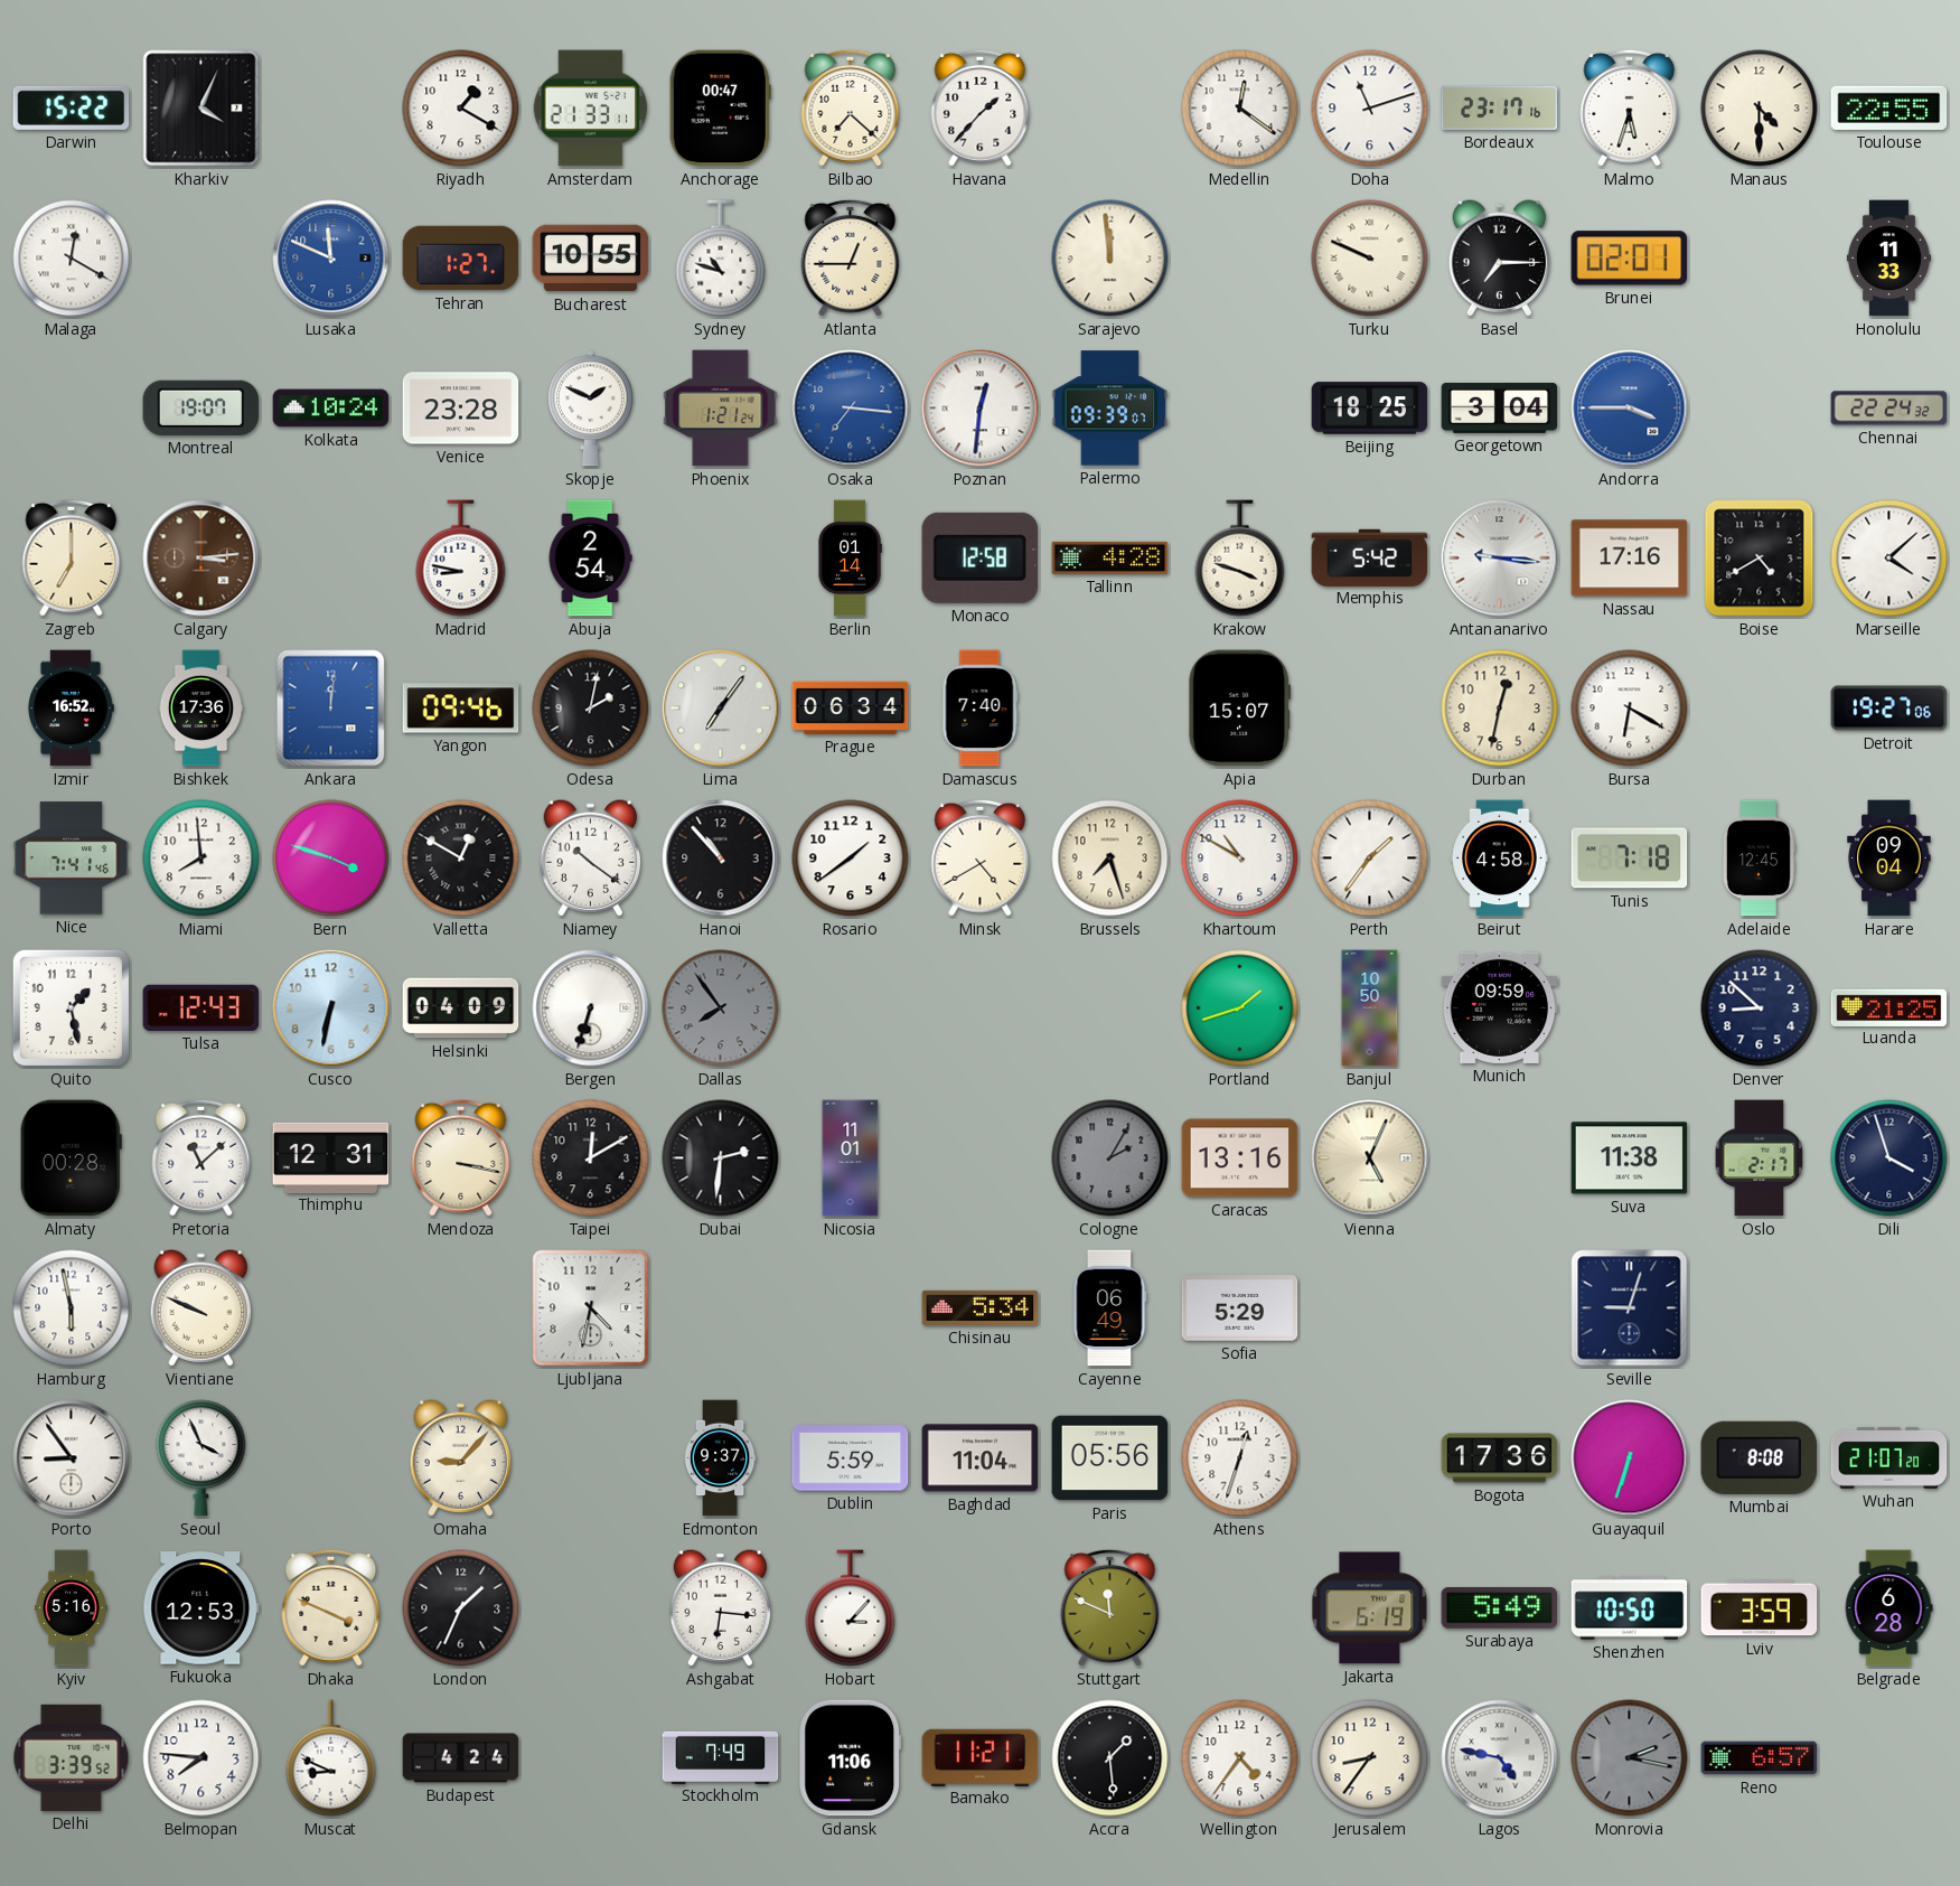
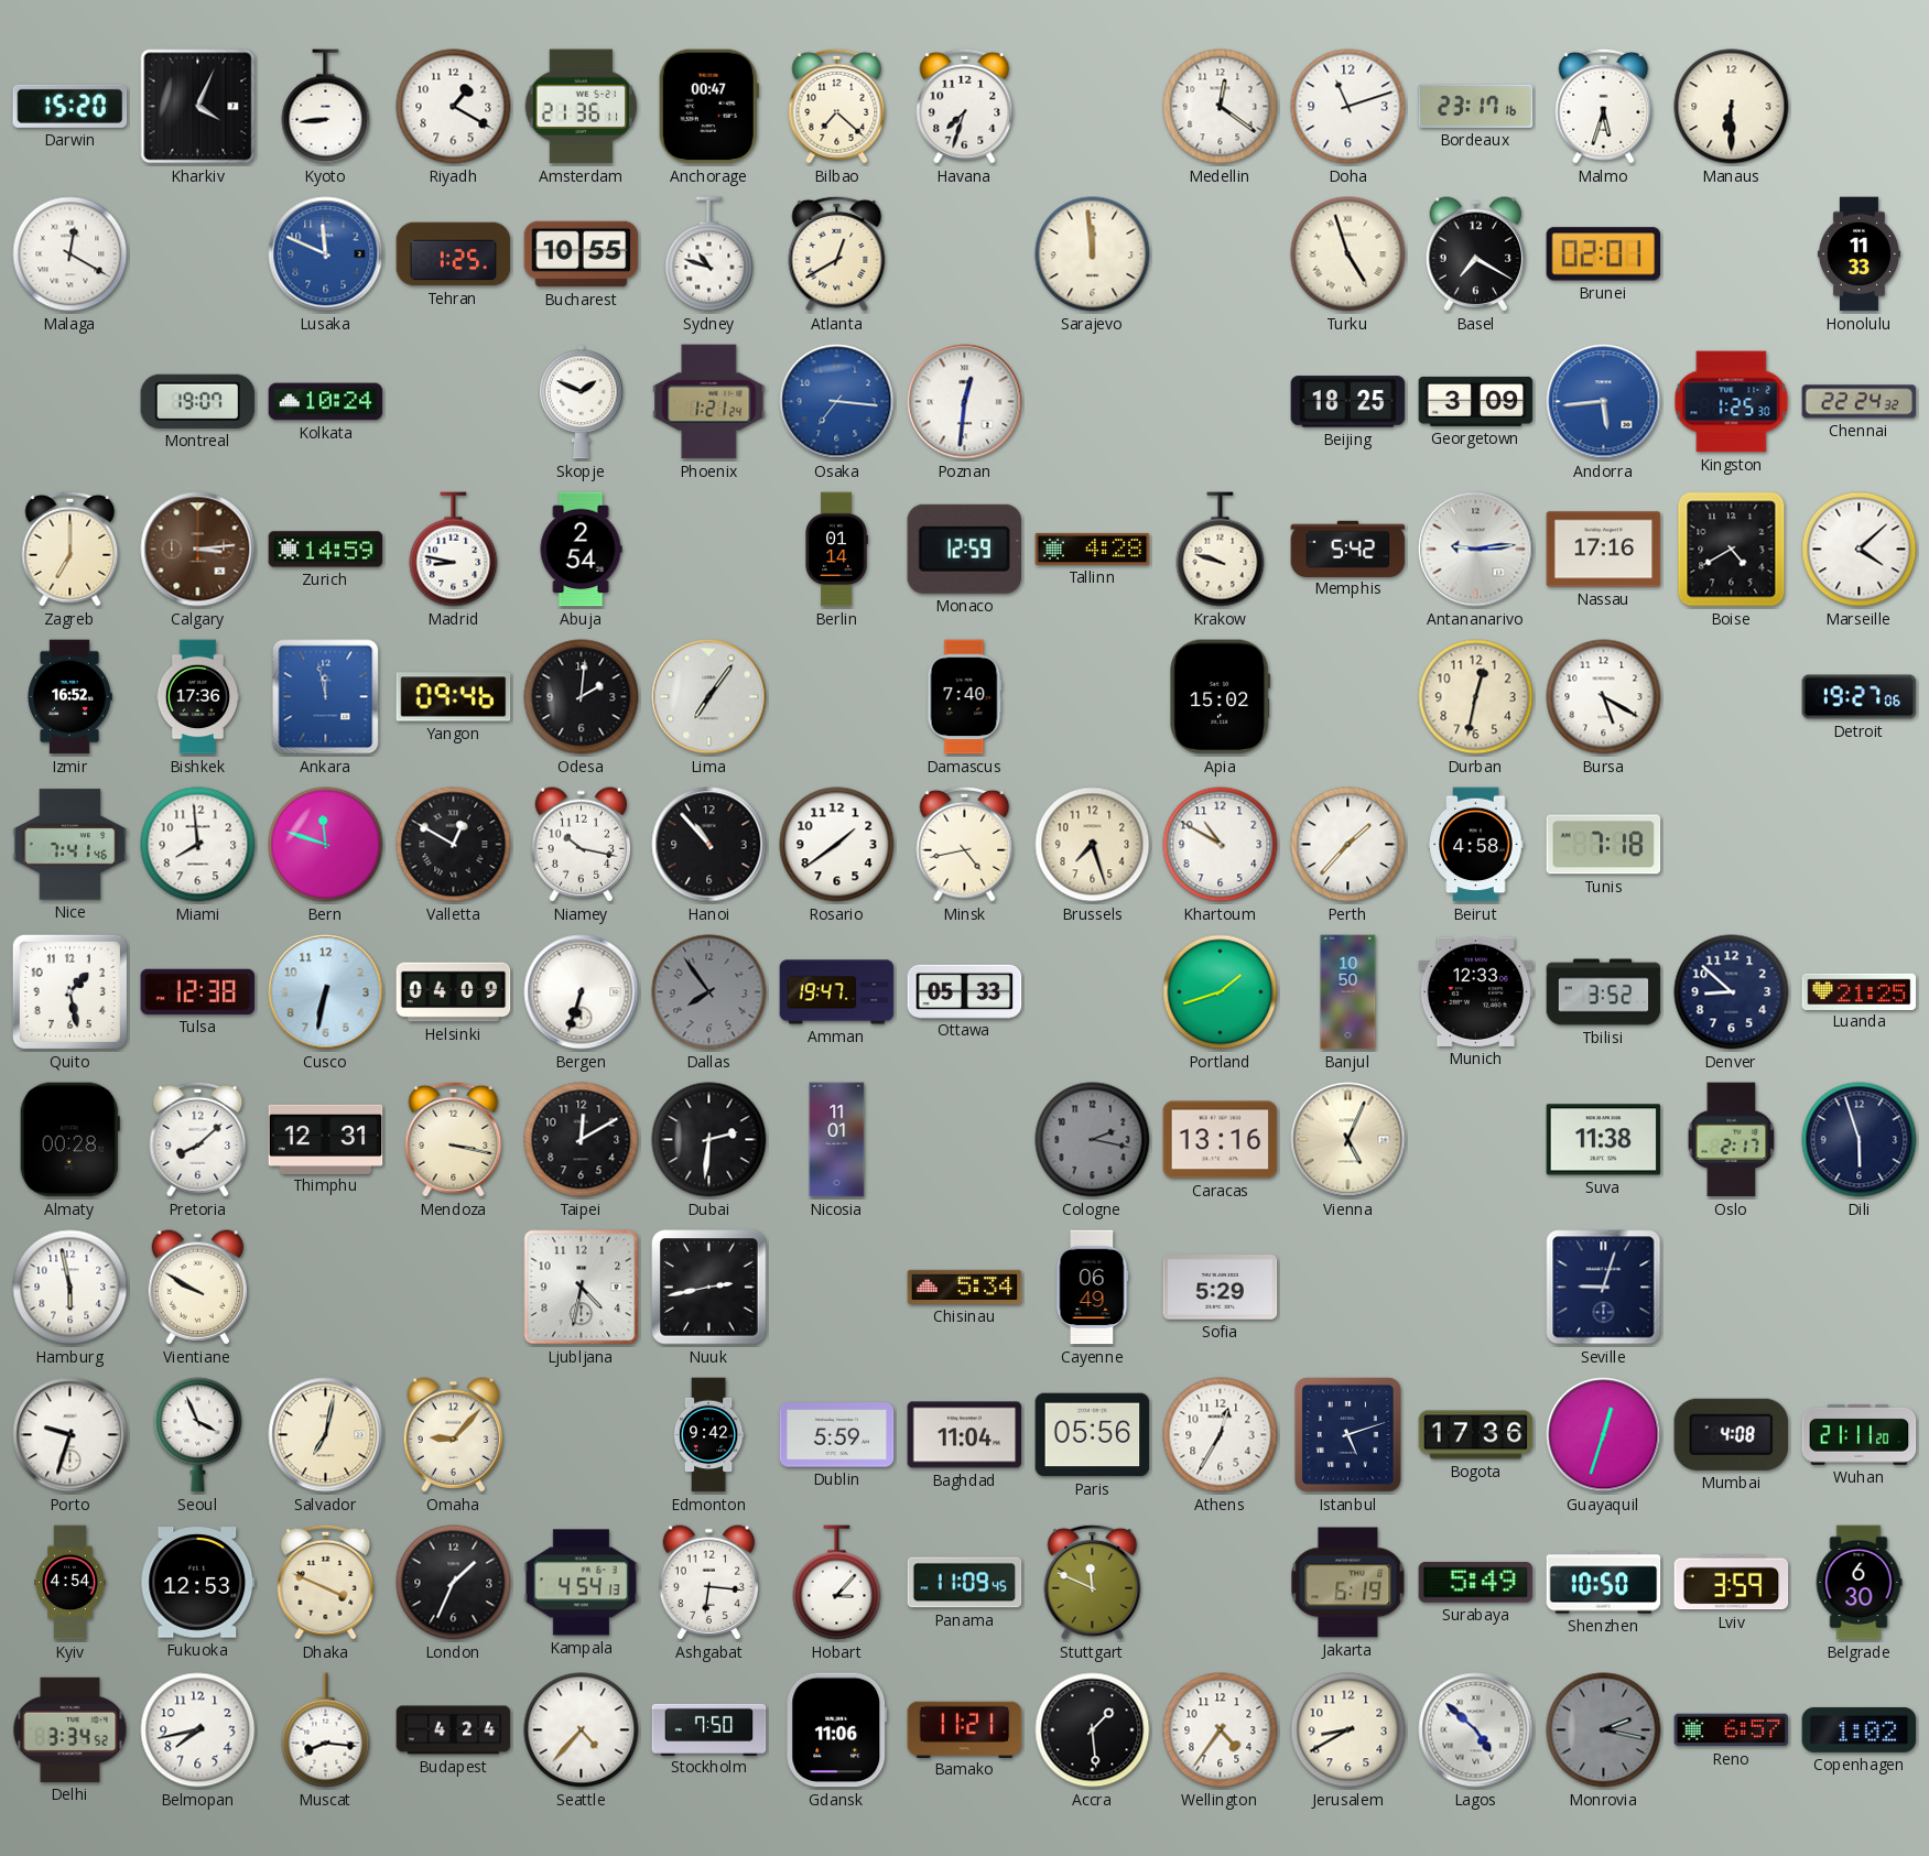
Darwin: 15:22 -> 15:20
Kyoto: none -> 8:44
Amsterdam: 21:33 -> 21:36
Havana: 1:37 -> 7:33
Manaus: 4:30 -> 6:30
Toulouse: 22:55 -> none
Tehran: 1:27 -> 1:25
Atlanta: 12:45 -> 12:40
Turku: 9:49 -> 4:57
Basel: 7:15 -> 7:20
Venice: 23:28 -> none
Palermo: 09:39 -> none
Georgetown: 3:04 -> 3:09
Andorra: 3:45 -> 5:44
Kingston: none -> 1:25
Zurich: none -> 14:59
Monaco: 12:58 -> 12:59
Krakow: 3:48 -> 9:48
Antananarivo: 9:16 -> 9:14
Ankara: 12:01 -> 11:58
Odesa: 2:02 -> 2:01
Prague: 06:34 -> none
Apia: 15:07 -> 15:02
Bursa: 6:20 -> 5:20
Bern: 3:48 -> 11:48
Niamey: 10:21 -> 10:17
Minsk: 4:40 -> 4:43
Perth: 1:36 -> 1:37
Adelaide: 12:45 -> none
Harare: 09:04 -> none
Tulsa: 12:43 -> 12:38
Amman: none -> 19:47
Ottawa: none -> 05:33
Munich: 09:59 -> 12:33
Tbilisi: none -> 3:52
Pretoria: 11:08 -> 8:08
Cologne: 2:05 -> 2:17
Dili: 3:57 -> 5:57
Vientiane: 9:49 -> 9:50
Nuuk: none -> 2:43
Porto: 8:54 -> 9:33
Salvador: none -> 7:02
Edmonton: 9:37 -> 9:42
Athens: 12:33 -> 12:35
Istanbul: none -> 5:12
Guayaquil: 6:33 -> 12:33
Mumbai: 8:08 -> 4:08
Wuhan: 21:07 -> 21:11
Kyiv: 5:16 -> 4:54
Kampala: none -> 4:54
Panama: none -> 11:09
Belgrade: 6:28 -> 6:30
Delhi: 3:39 -> 3:34
Belmopan: 7:46 -> 7:43
Muscat: 8:49 -> 8:16
Seattle: none -> 4:37
Stockholm: 7:49 -> 7:50
Jerusalem: 8:36 -> 8:40
Lagos: 4:47 -> 4:52
Copenhagen: none -> 1:02
